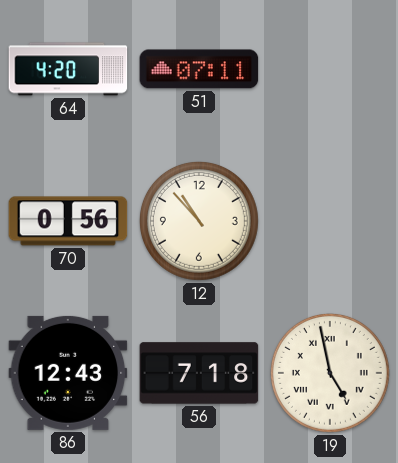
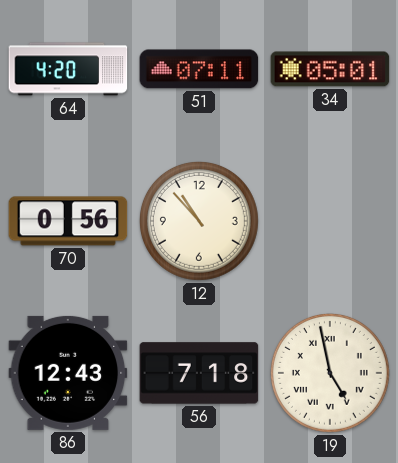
34: none -> 05:01
